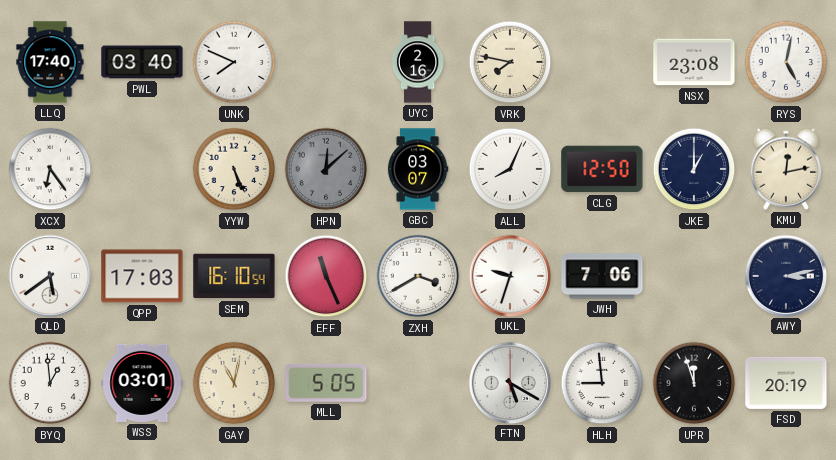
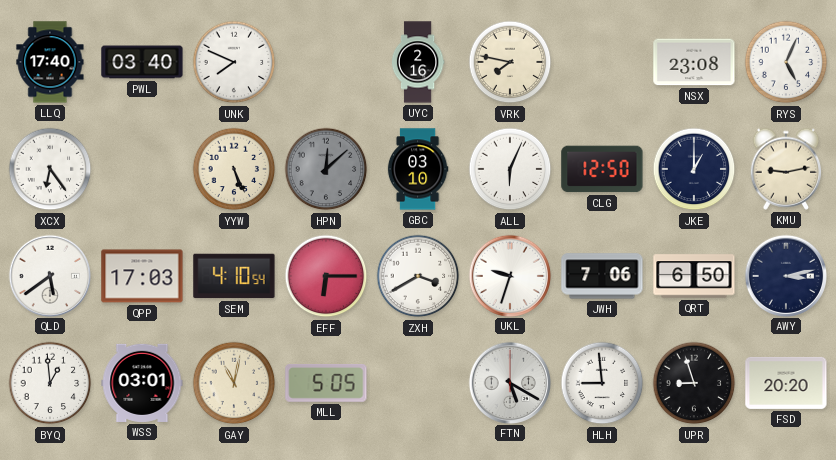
RYS: 5:02 -> 5:04
GBC: 03:07 -> 03:10
ALL: 8:04 -> 6:04
KMU: 12:13 -> 9:13
SEM: 16:10 -> 4:10
EFF: 11:26 -> 6:15
QRT: none -> 6:50
UPR: 11:57 -> 8:57
FSD: 20:19 -> 20:20
